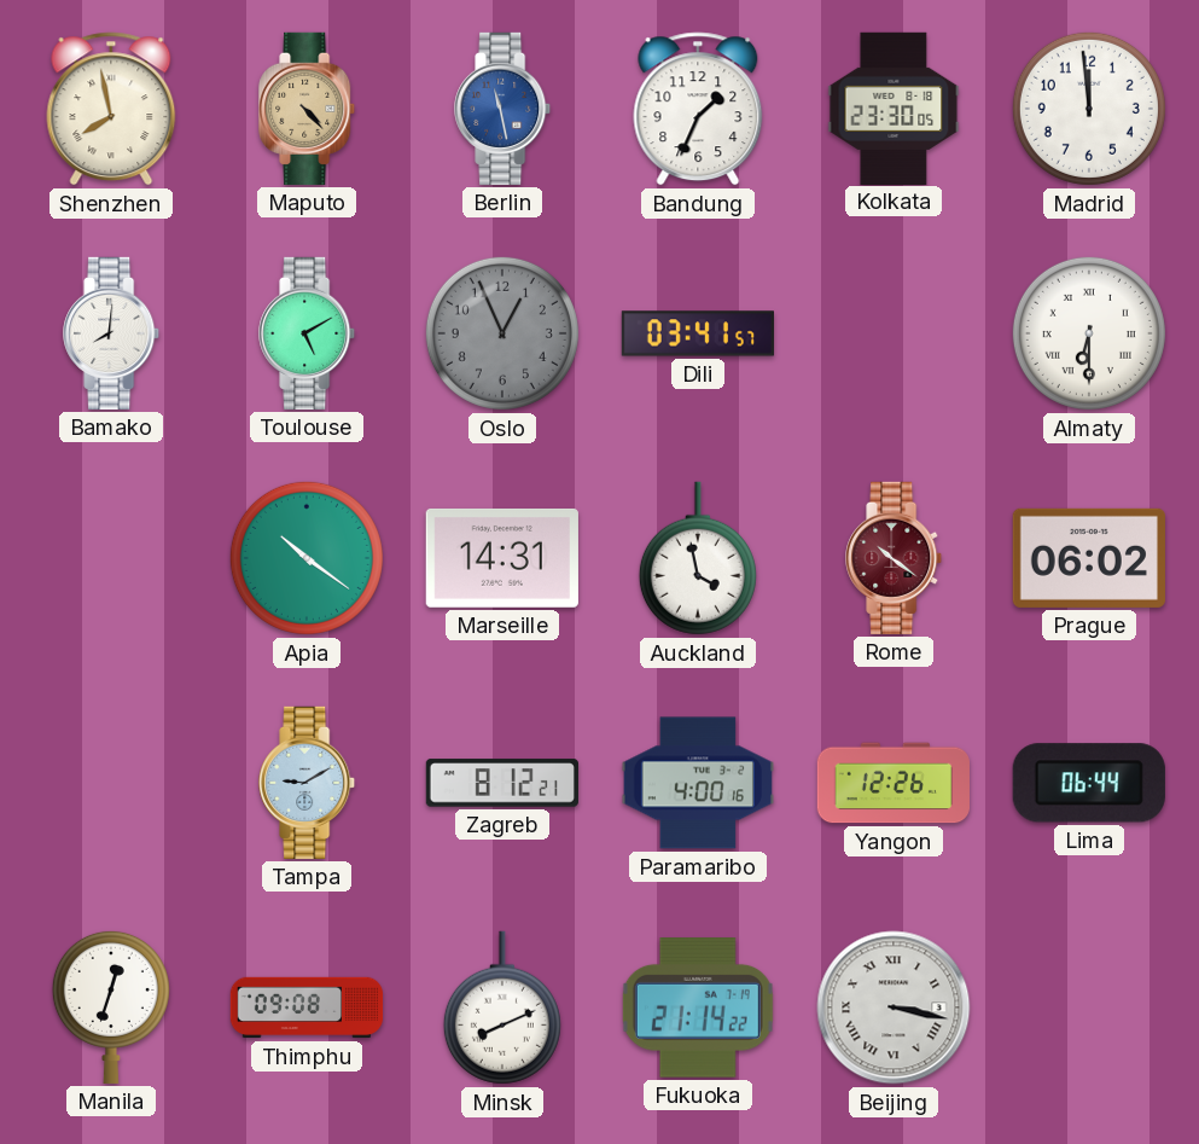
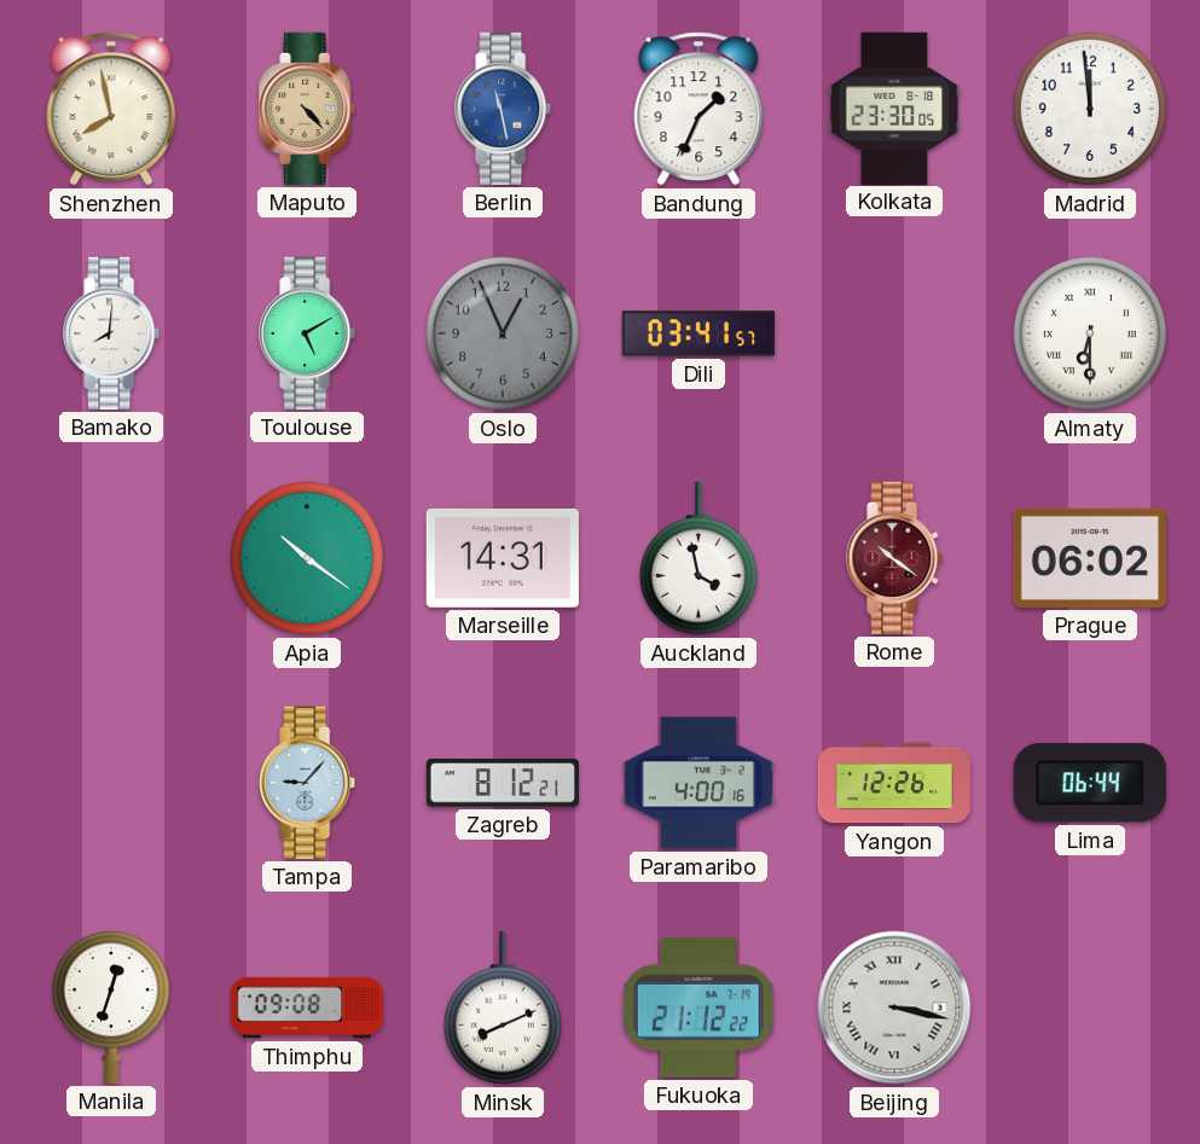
Tampa: 9:10 -> 9:07
Fukuoka: 21:14 -> 21:12
